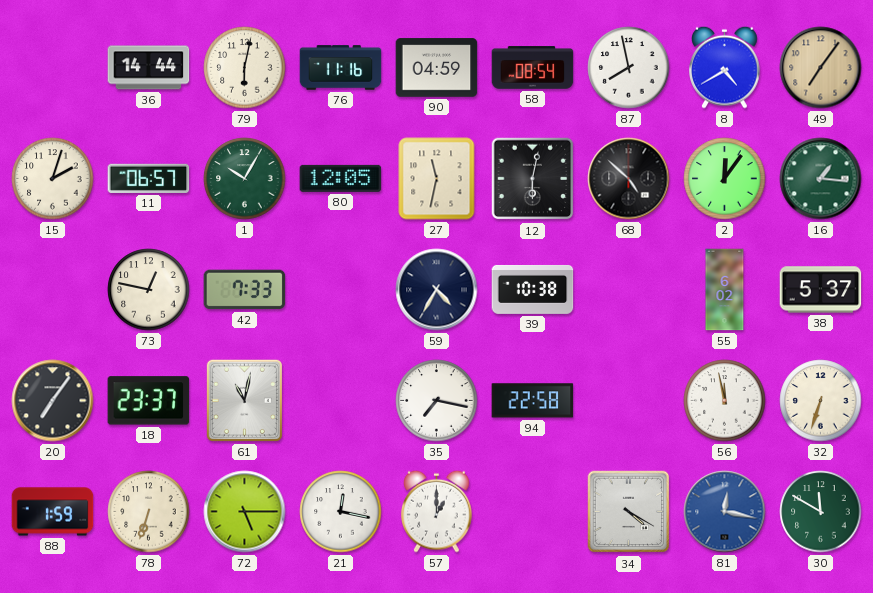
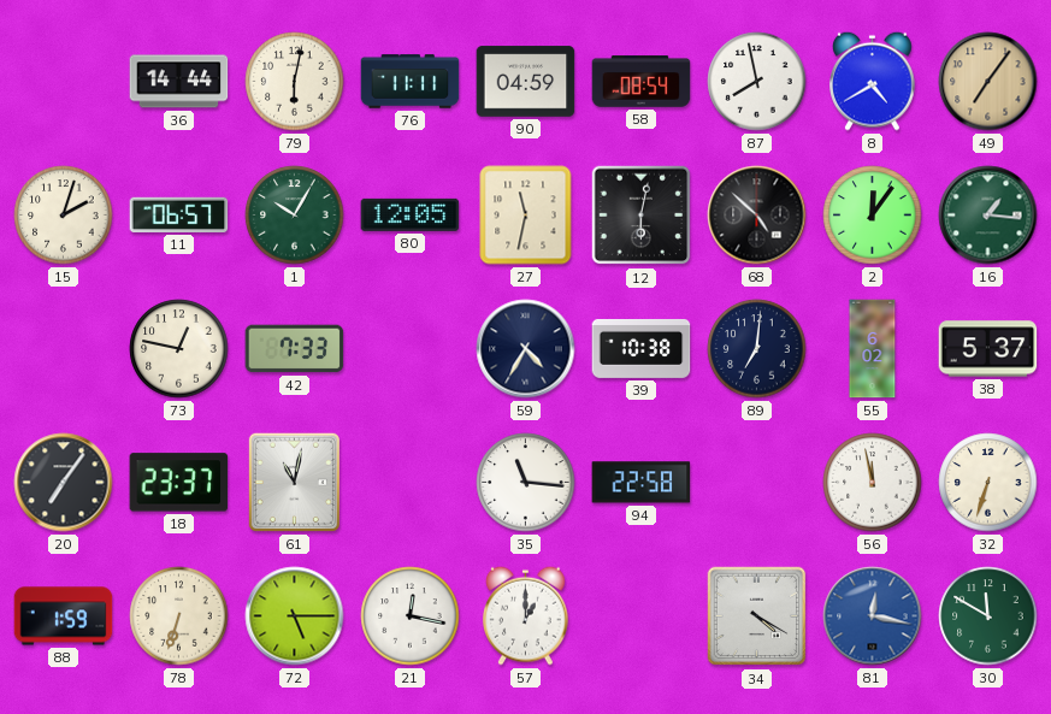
76: 11:16 -> 11:11
89: none -> 7:01
35: 7:17 -> 11:16
